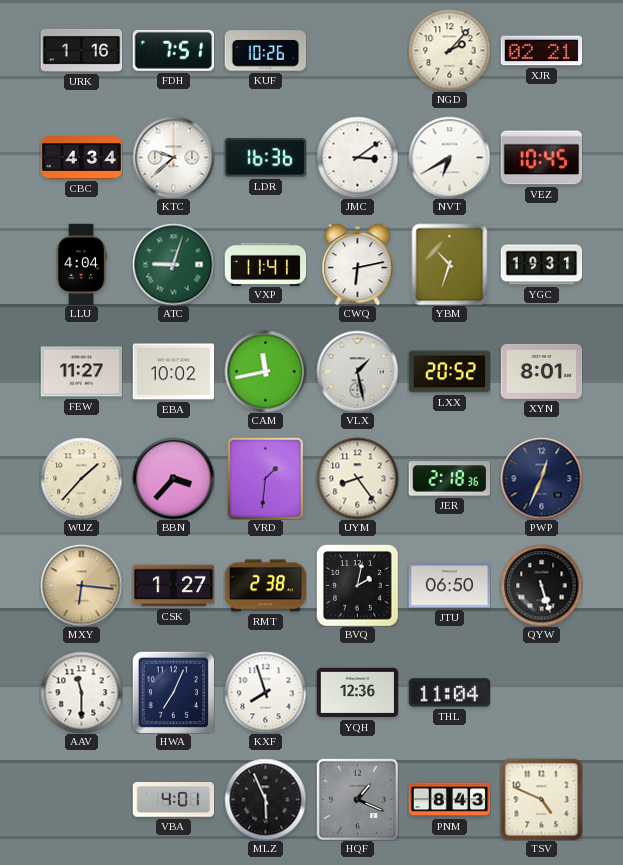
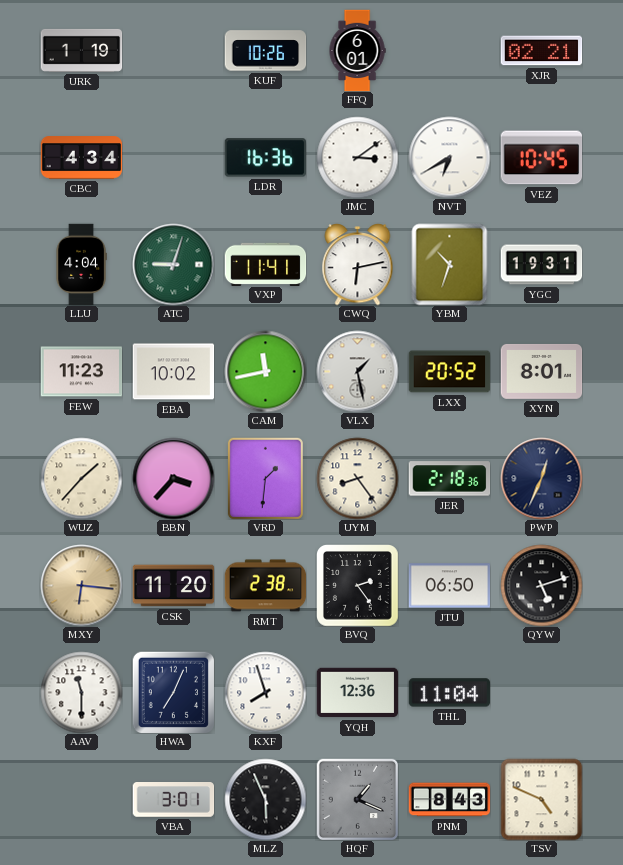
URK: 1:16 -> 1:19
FDH: 7:51 -> none
FFQ: none -> 6:01
NGD: 2:07 -> none
KTC: 9:38 -> none
FEW: 11:27 -> 11:23
CSK: 1:27 -> 11:20
BVQ: 2:02 -> 2:24
QYW: 5:27 -> 5:12
VBA: 4:01 -> 3:01
